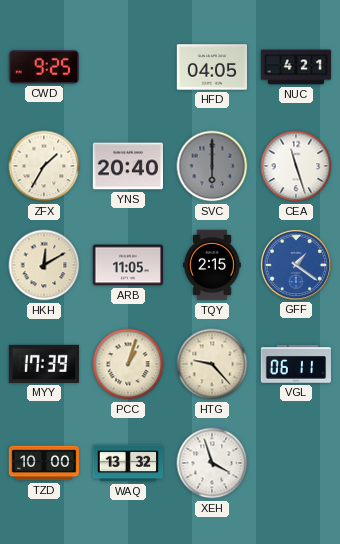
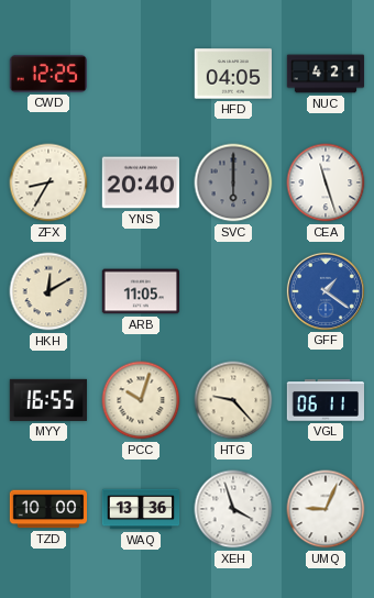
CWD: 9:25 -> 12:25
ZFX: 1:35 -> 8:35
TQY: 2:15 -> none
MYY: 17:39 -> 16:55
PCC: 1:03 -> 10:03
WAQ: 13:32 -> 13:36
UMQ: none -> 9:04
